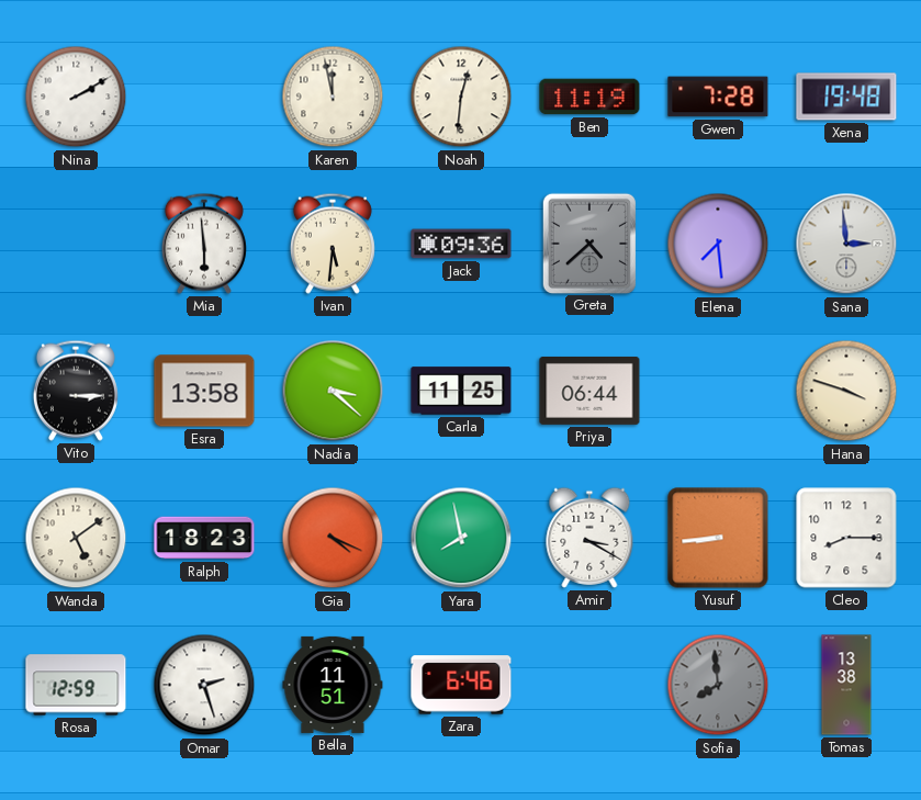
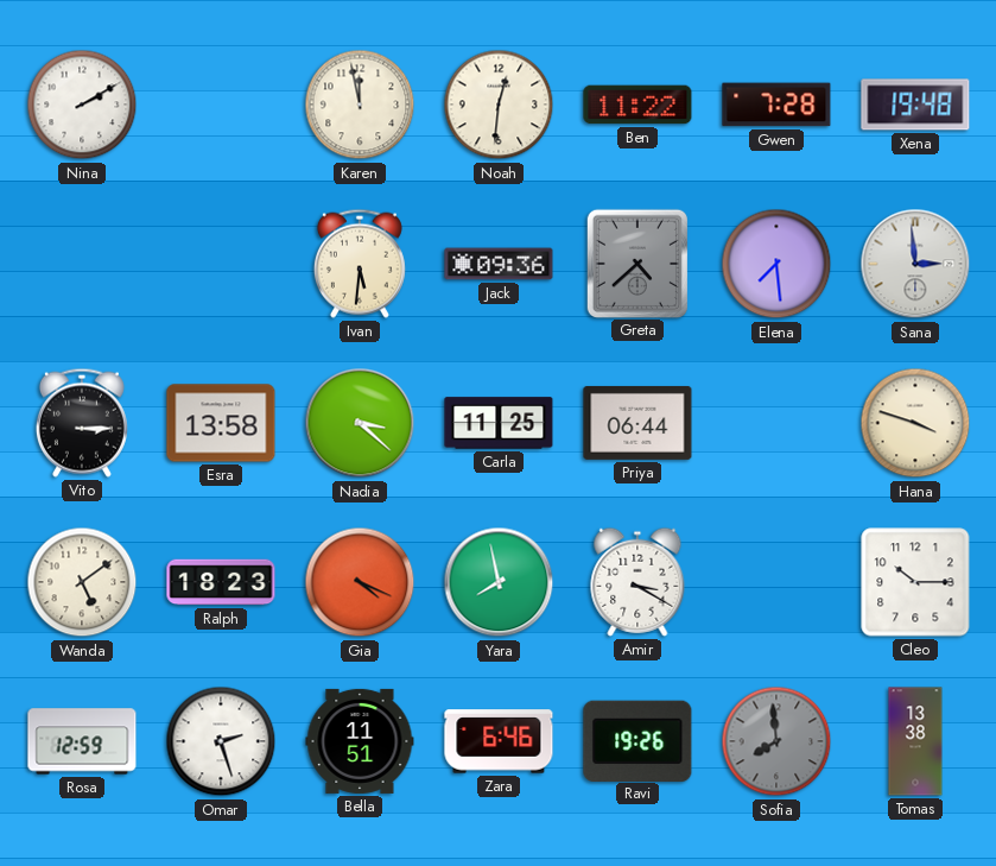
Ben: 11:19 -> 11:22
Mia: 5:59 -> none
Yusuf: 8:44 -> none
Cleo: 8:15 -> 10:15
Ravi: none -> 19:26
